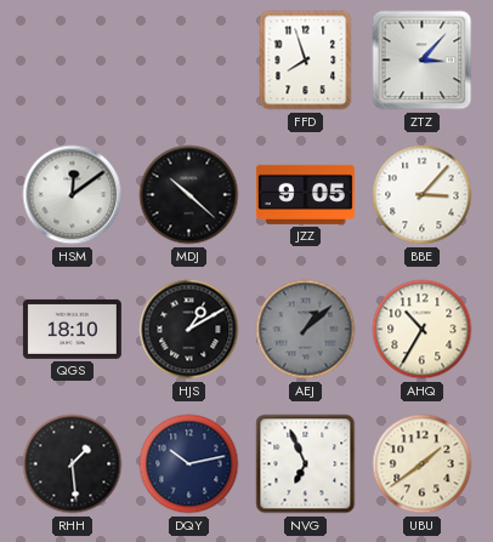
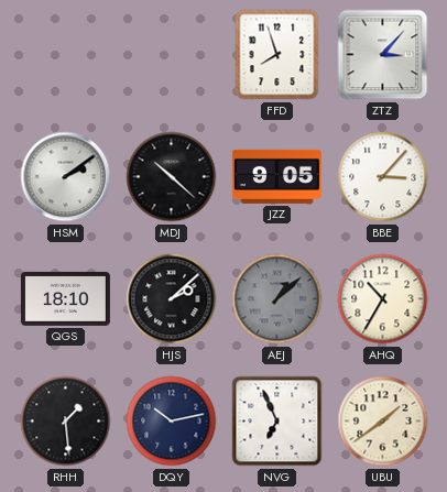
HSM: 12:09 -> 2:09
HJS: 1:10 -> 2:08
